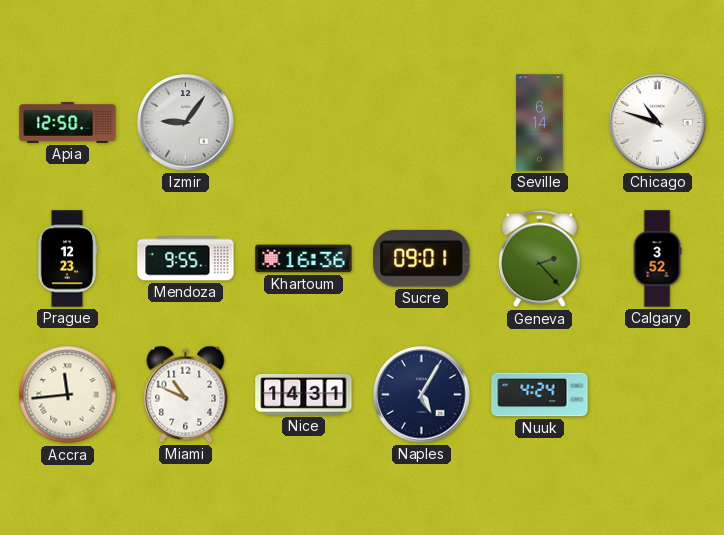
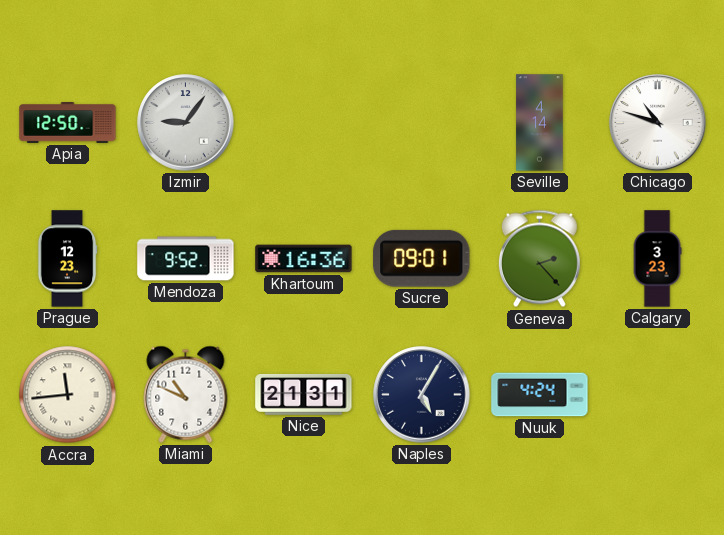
Seville: 6:14 -> 4:14
Mendoza: 9:55 -> 9:52
Calgary: 3:52 -> 3:23
Nice: 14:31 -> 21:31
